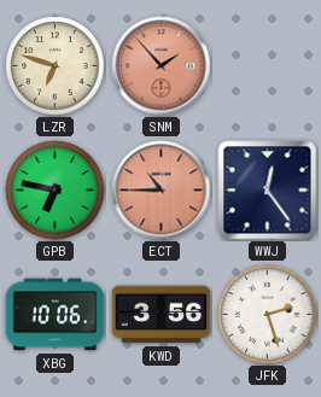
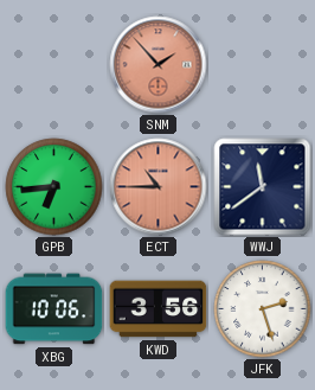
LZR: 6:48 -> none
GPB: 6:47 -> 6:44
WWJ: 12:24 -> 11:39
